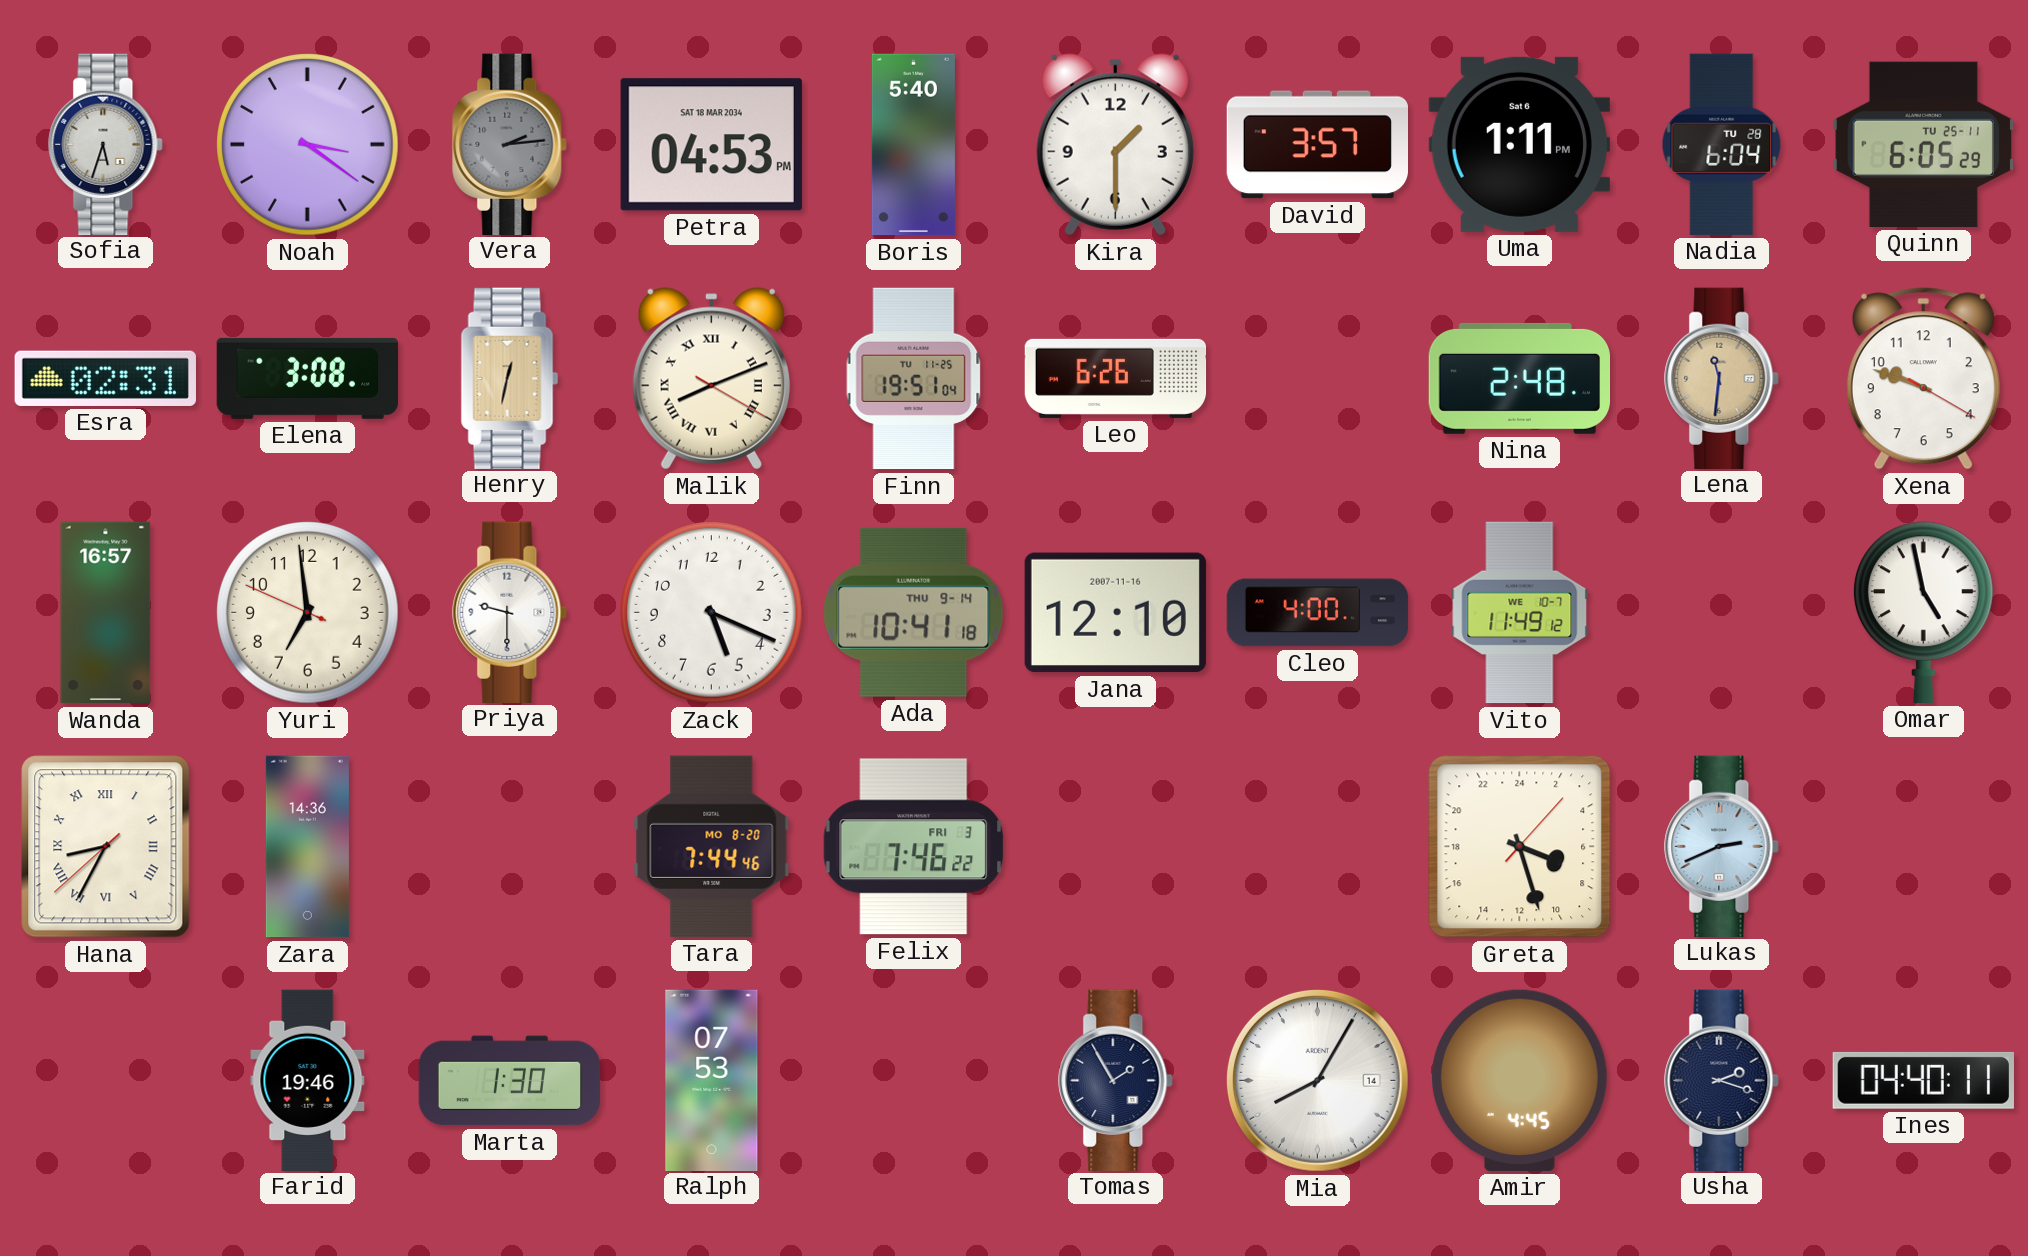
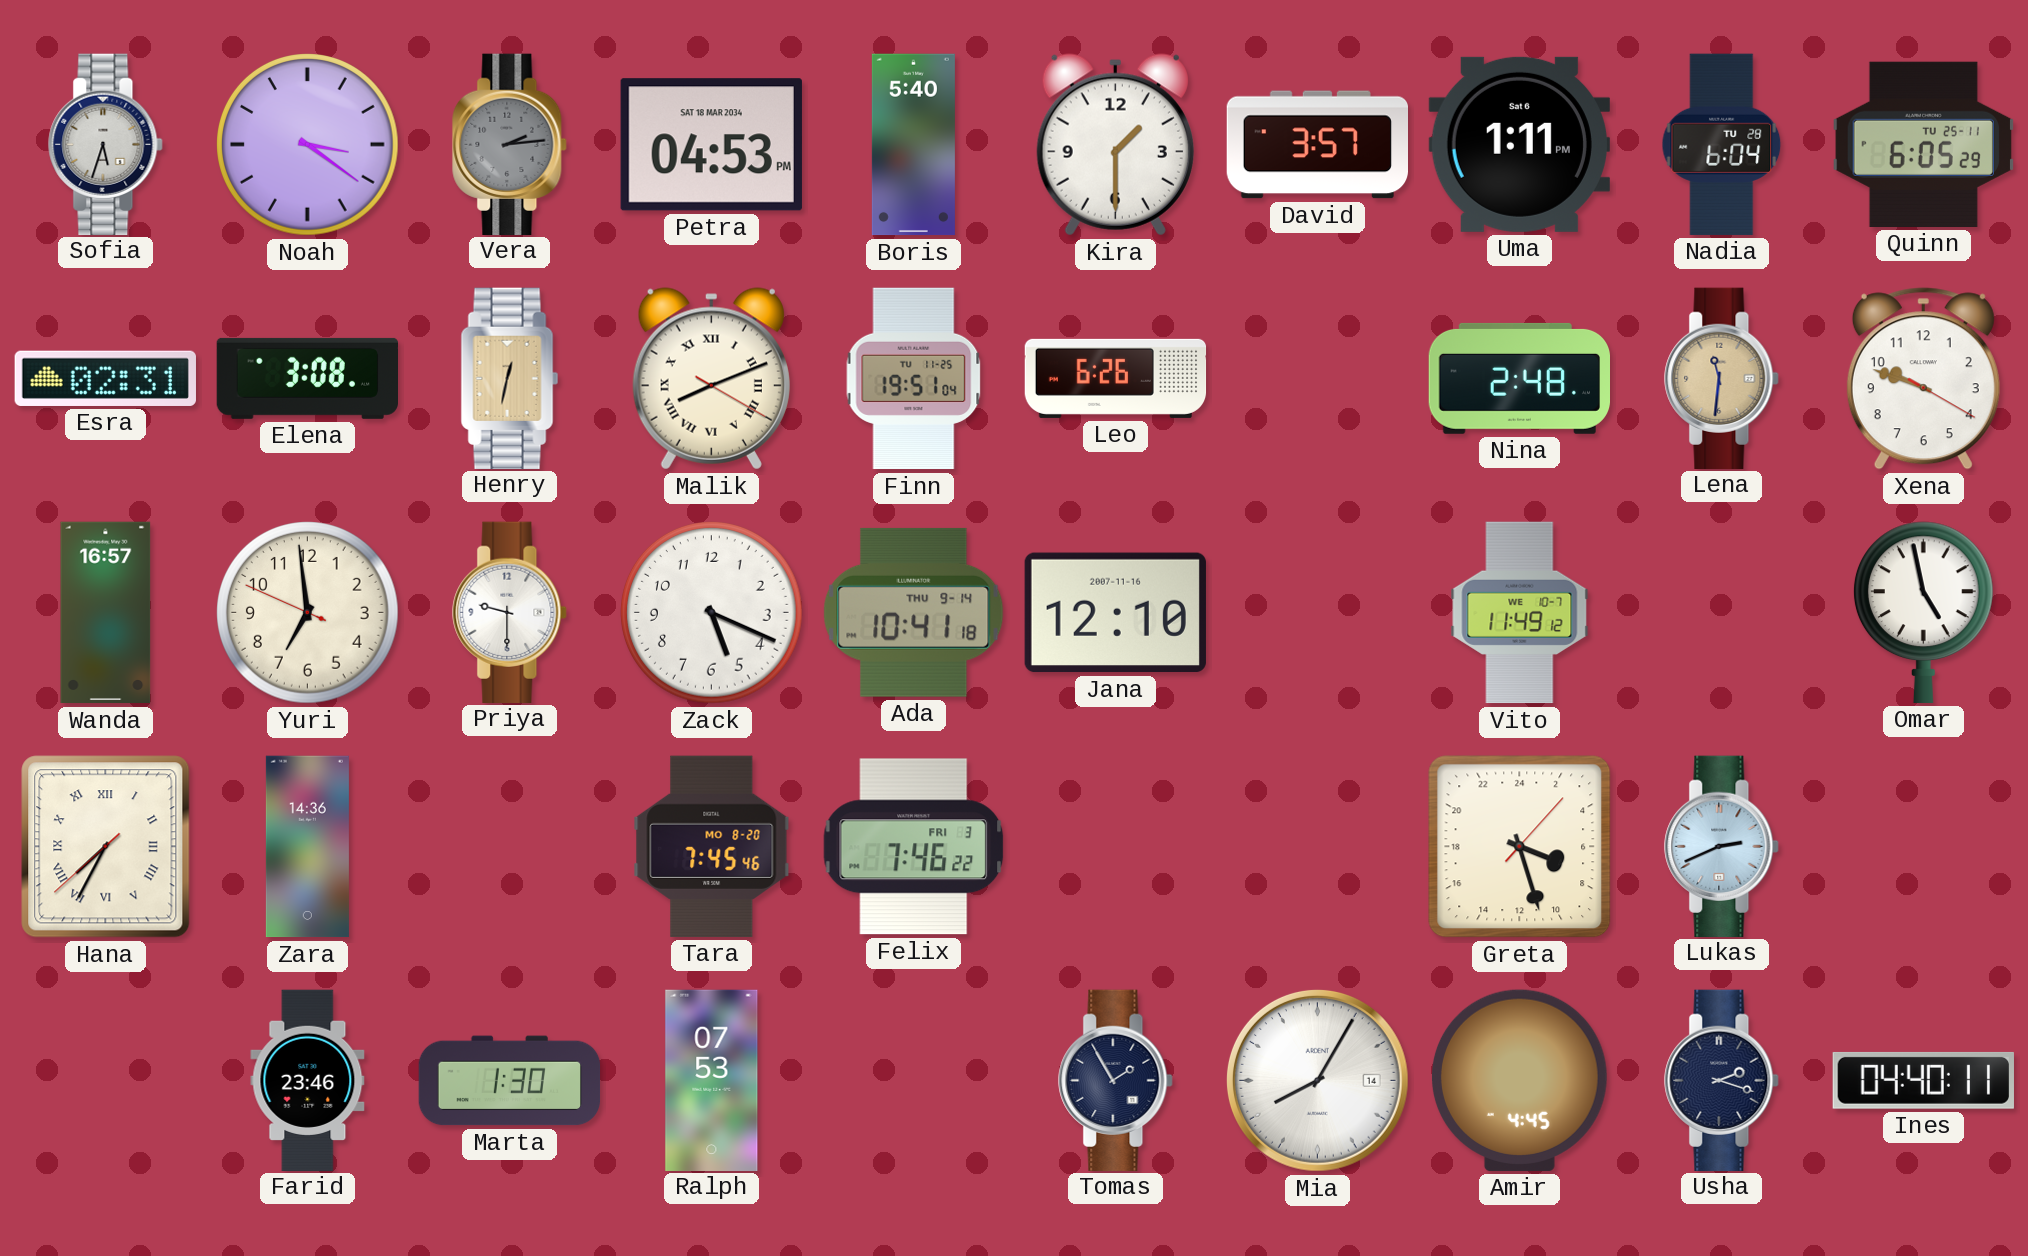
Cleo: 4:00 -> none
Hana: 8:34 -> 7:34
Tara: 7:44 -> 7:45
Farid: 19:46 -> 23:46
